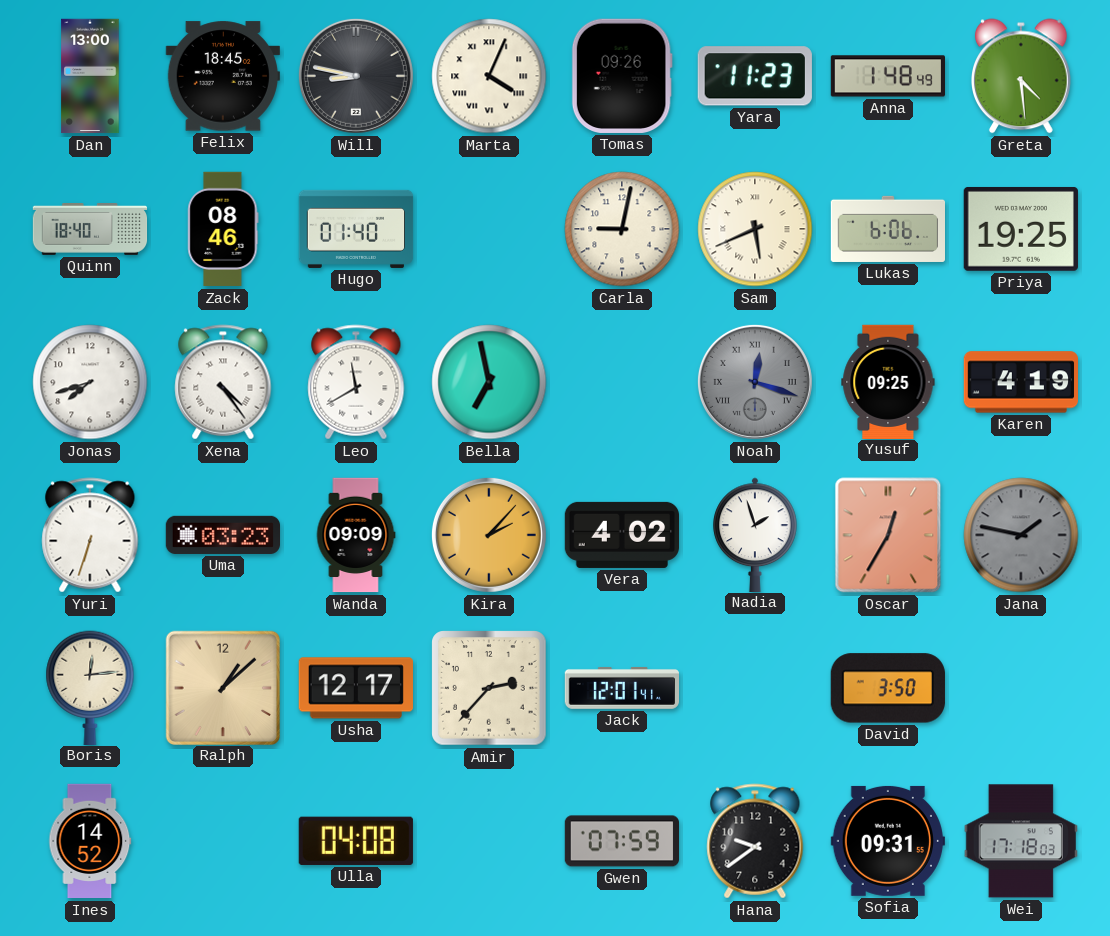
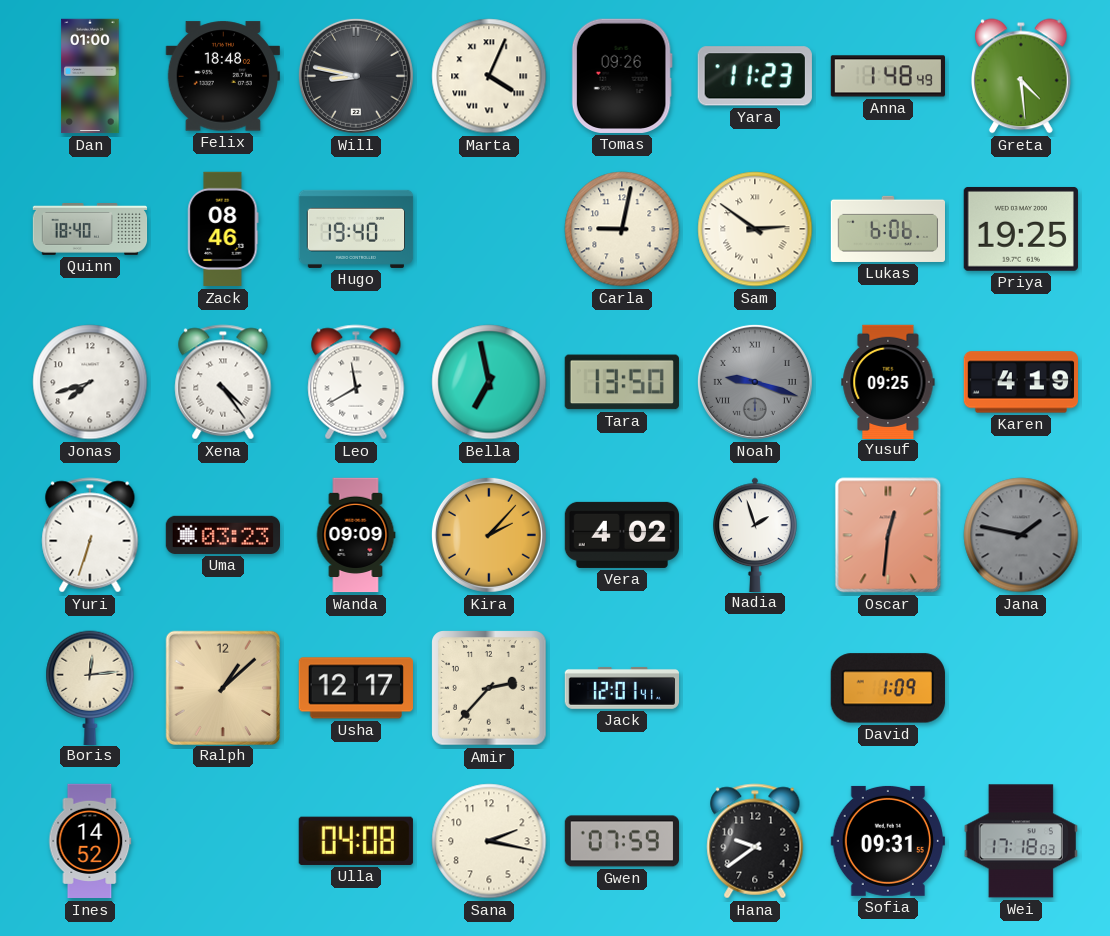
Dan: 13:00 -> 01:00
Felix: 18:45 -> 18:48
Hugo: 01:40 -> 19:40
Sam: 5:41 -> 2:51
Tara: none -> 13:50
Noah: 12:18 -> 9:18
Oscar: 12:35 -> 12:31
David: 3:50 -> 1:09
Sana: none -> 2:17
